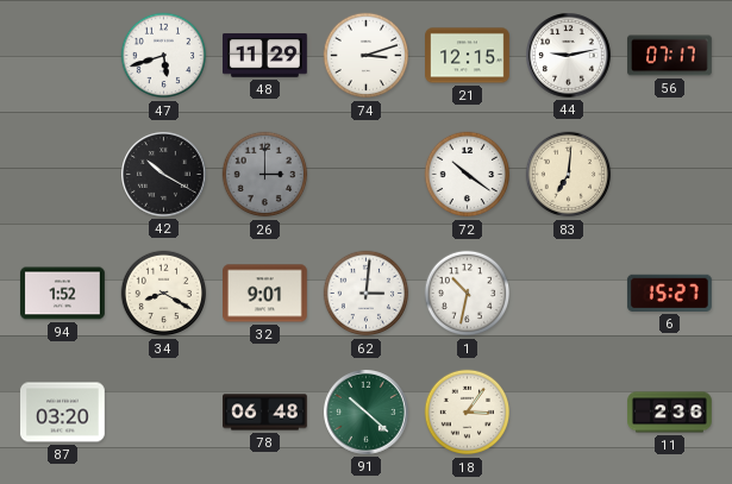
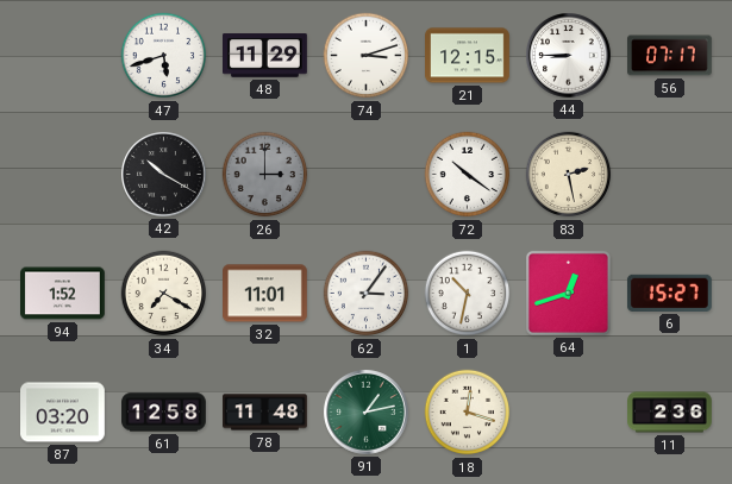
44: 9:13 -> 8:45
83: 7:01 -> 2:28
34: 8:20 -> 7:20
32: 9:01 -> 11:01
62: 3:01 -> 3:06
64: none -> 12:42
61: none -> 12:58
78: 06:48 -> 11:48
91: 10:22 -> 1:13
18: 3:06 -> 12:18
